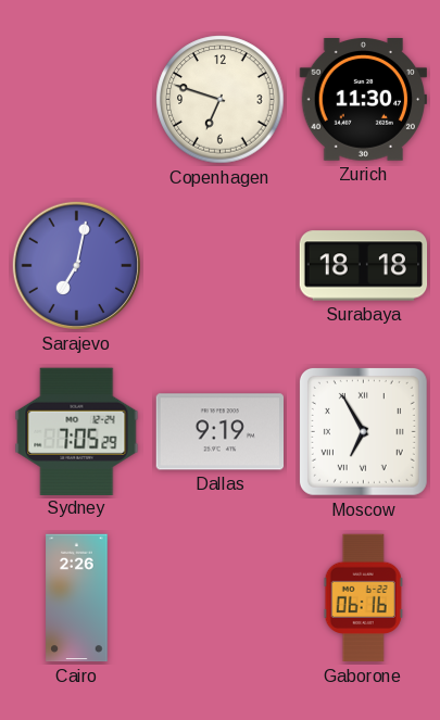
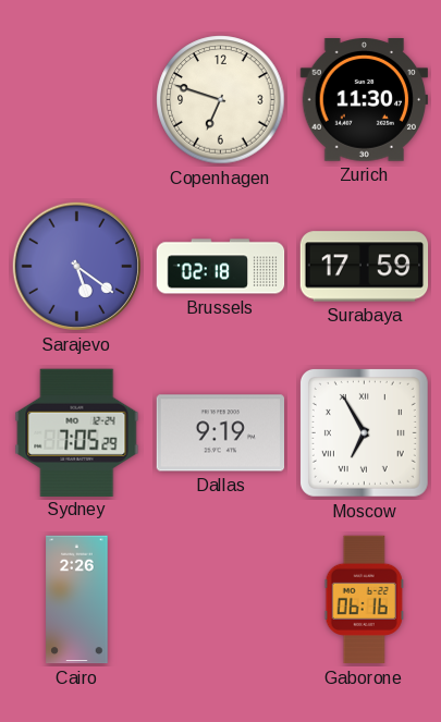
Sarajevo: 7:02 -> 5:21
Brussels: none -> 02:18
Surabaya: 18:18 -> 17:59
